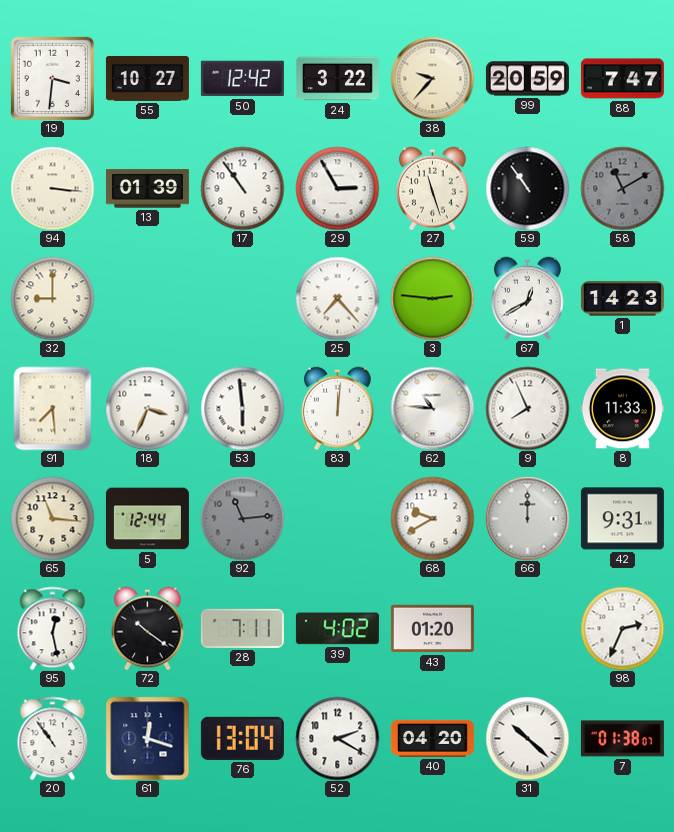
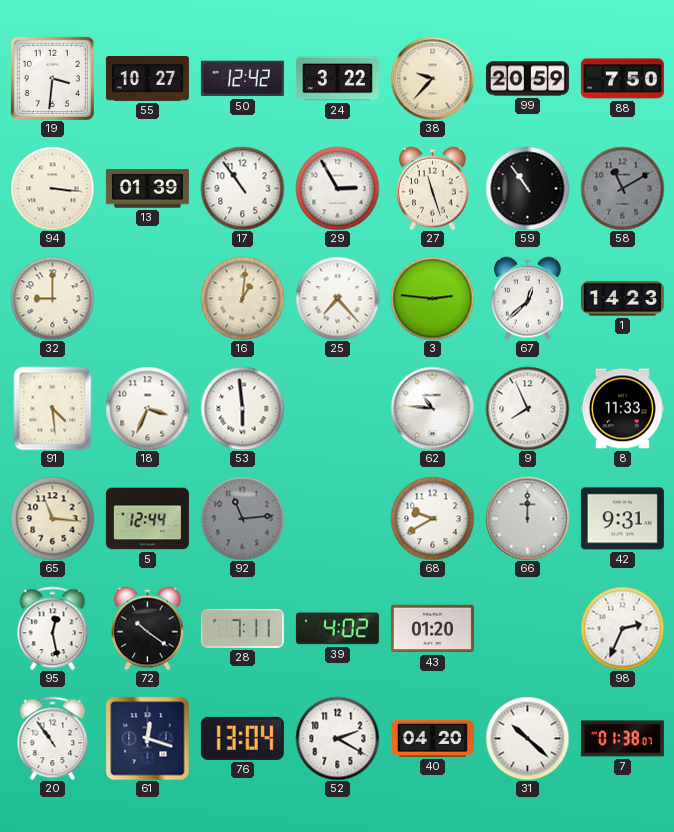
88: 7:47 -> 7:50
16: none -> 1:01
67: 12:40 -> 12:38
91: 7:29 -> 4:29
83: 12:01 -> none
